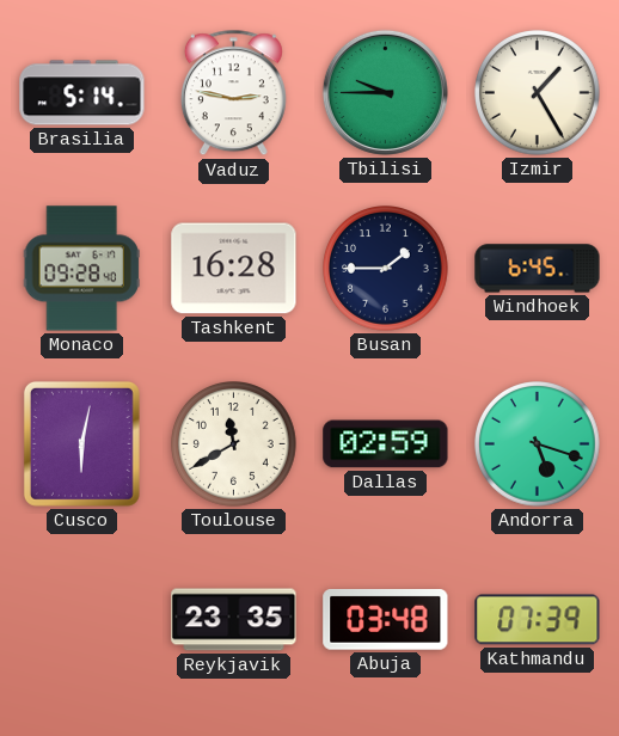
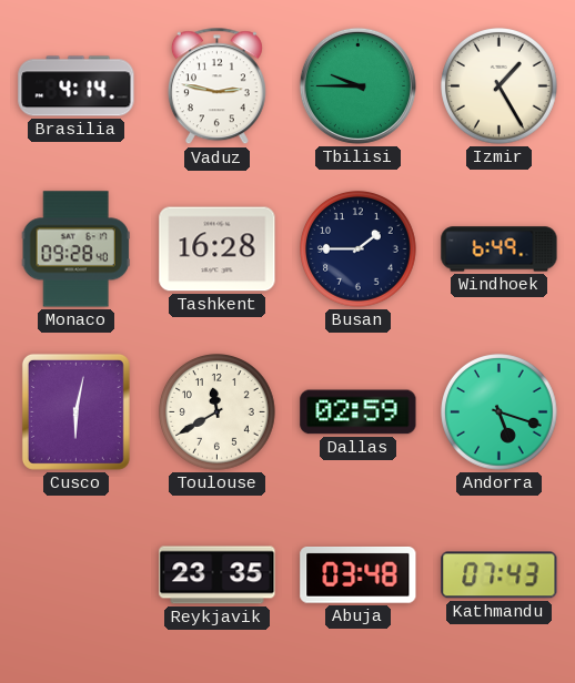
Brasilia: 5:14 -> 4:14
Windhoek: 6:45 -> 6:49
Kathmandu: 07:39 -> 07:43
